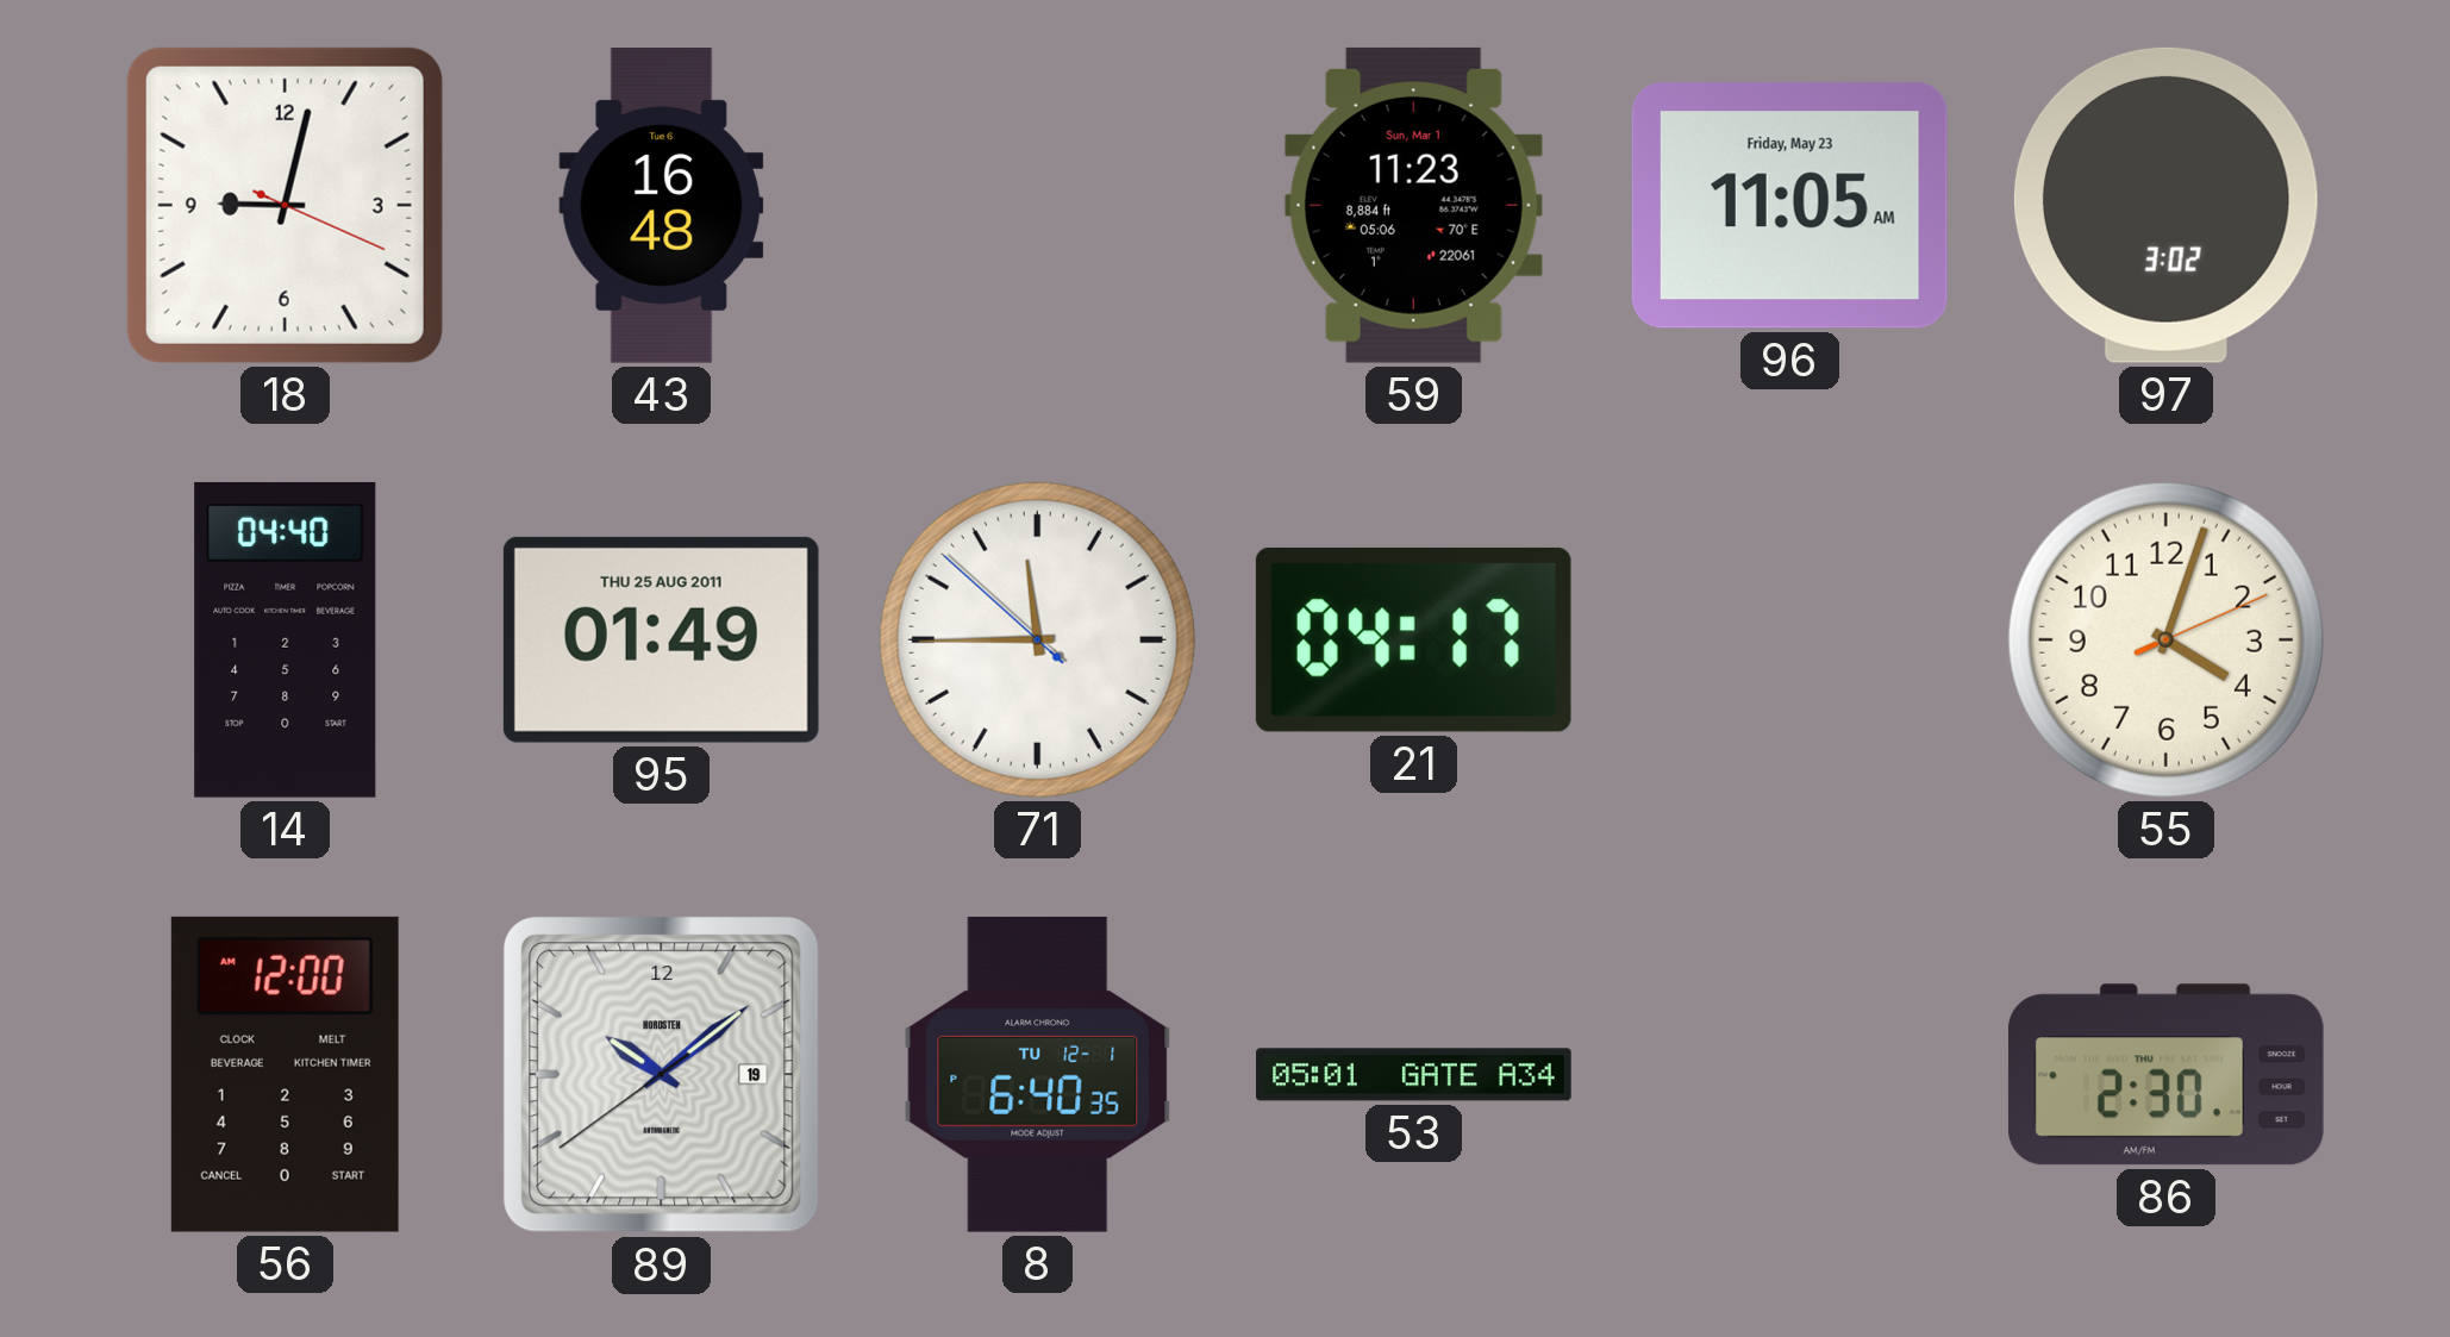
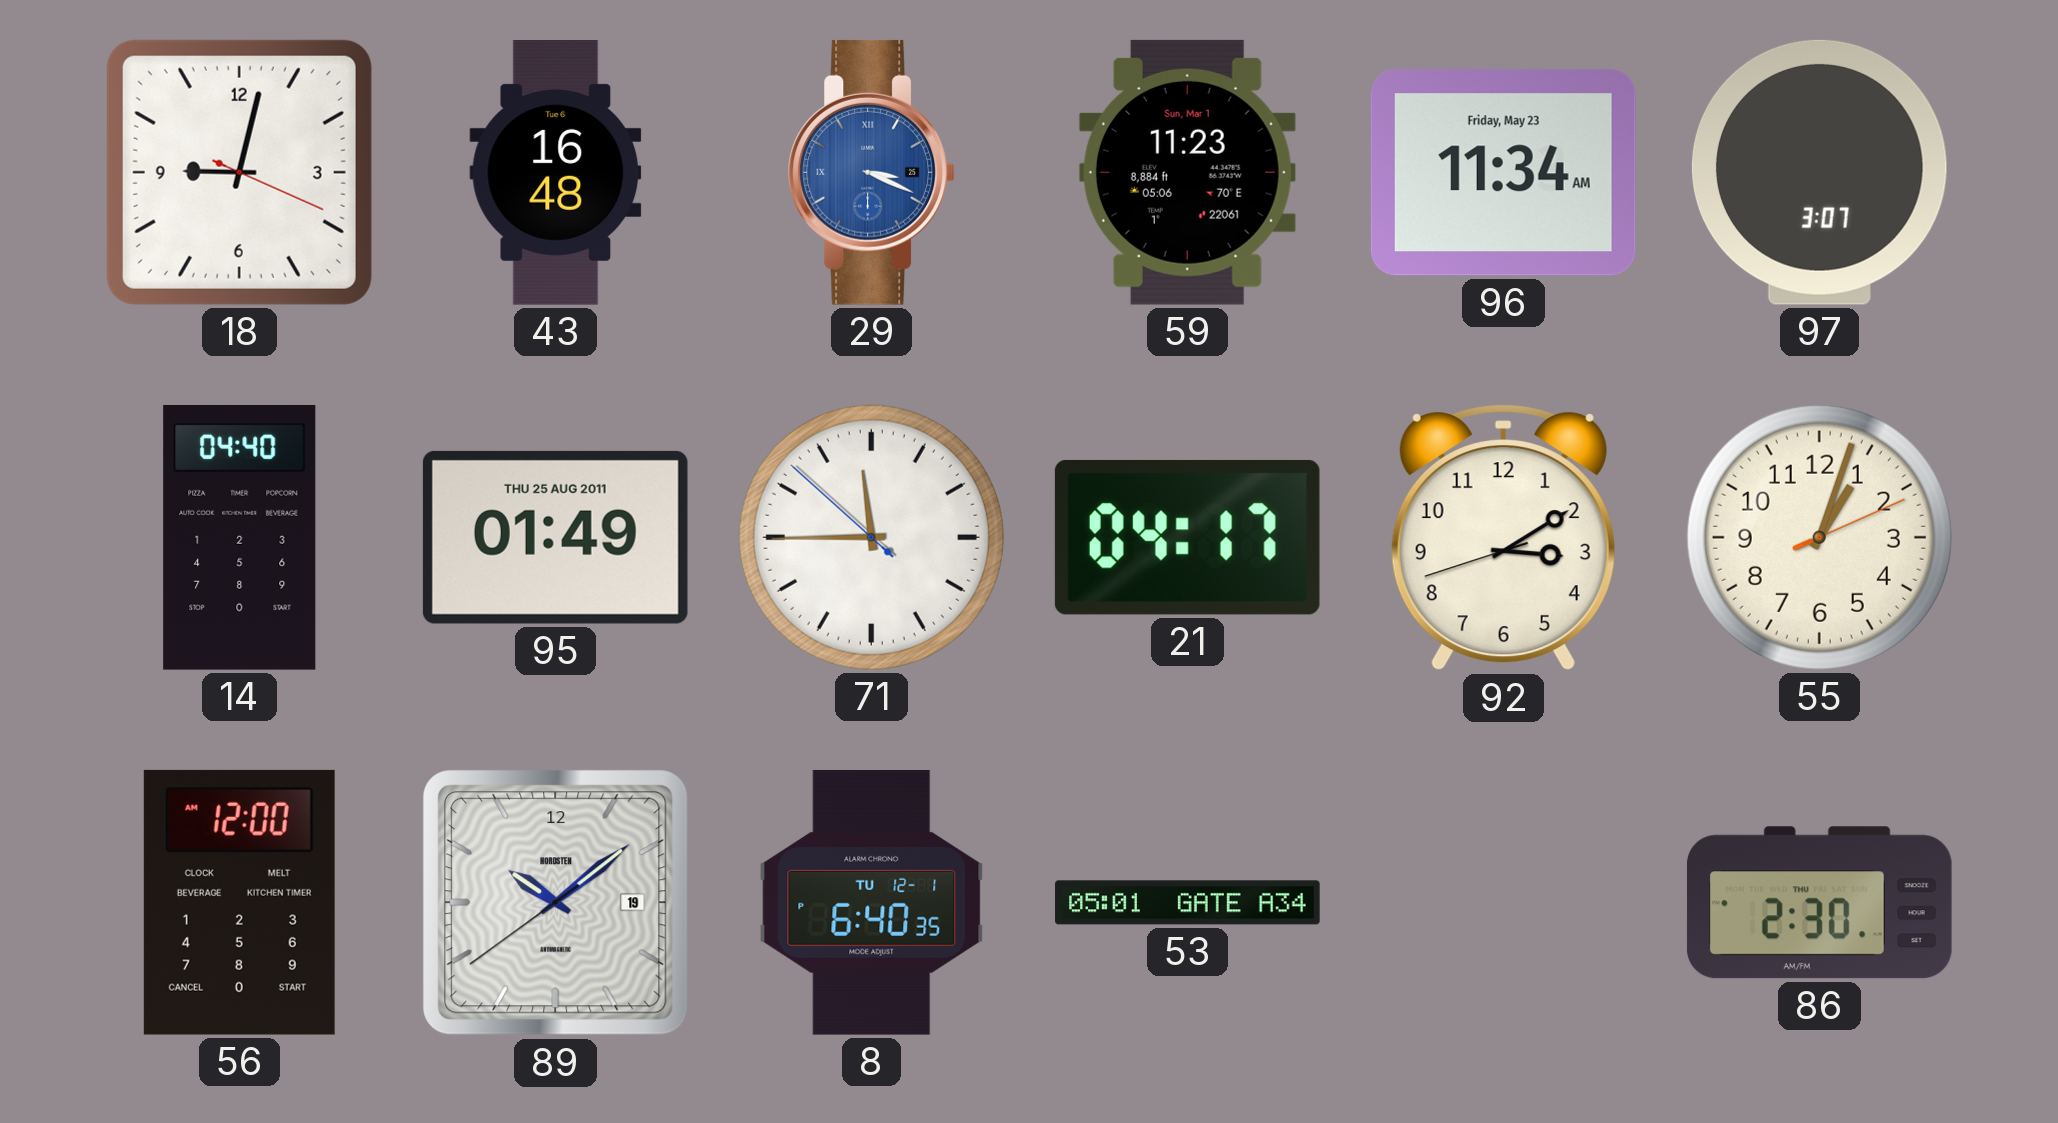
29: none -> 3:19
96: 11:05 -> 11:34
97: 3:02 -> 3:07
92: none -> 3:09
55: 4:03 -> 1:03
